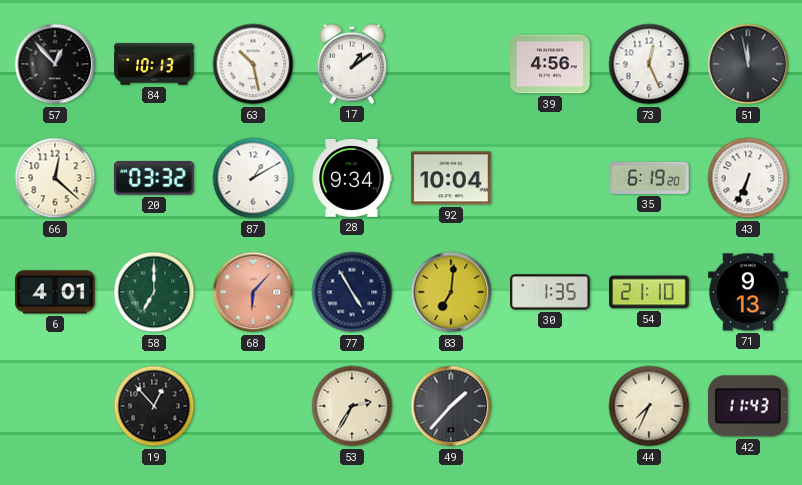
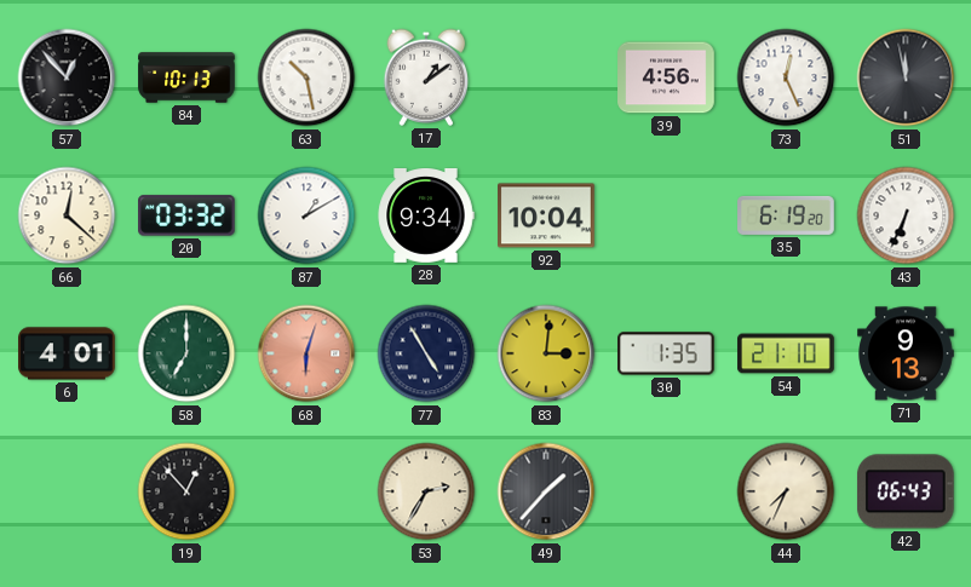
68: 6:07 -> 6:03
83: 7:01 -> 3:01
42: 11:43 -> 06:43
